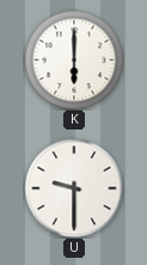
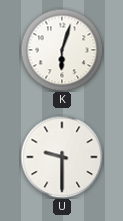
K: 6:00 -> 6:03
